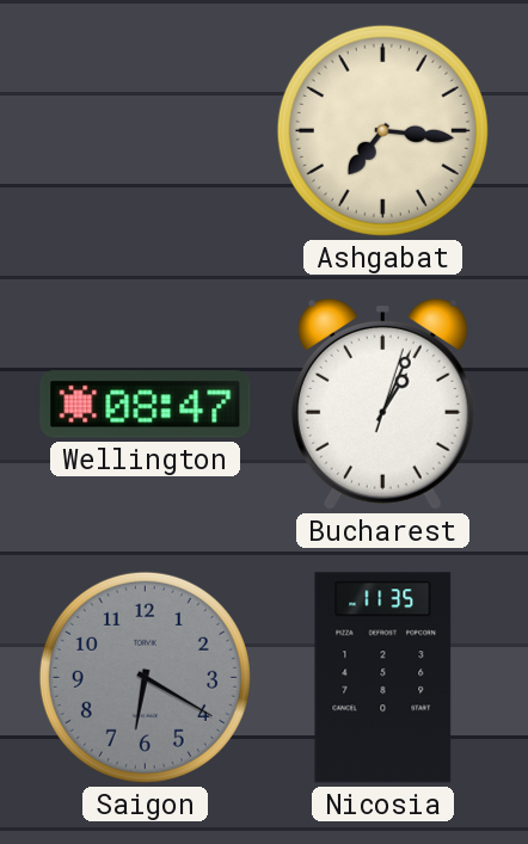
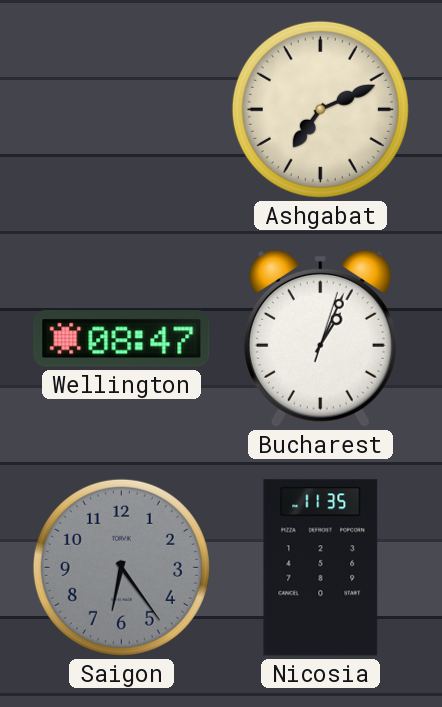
Ashgabat: 7:16 -> 7:11
Saigon: 6:20 -> 6:24
